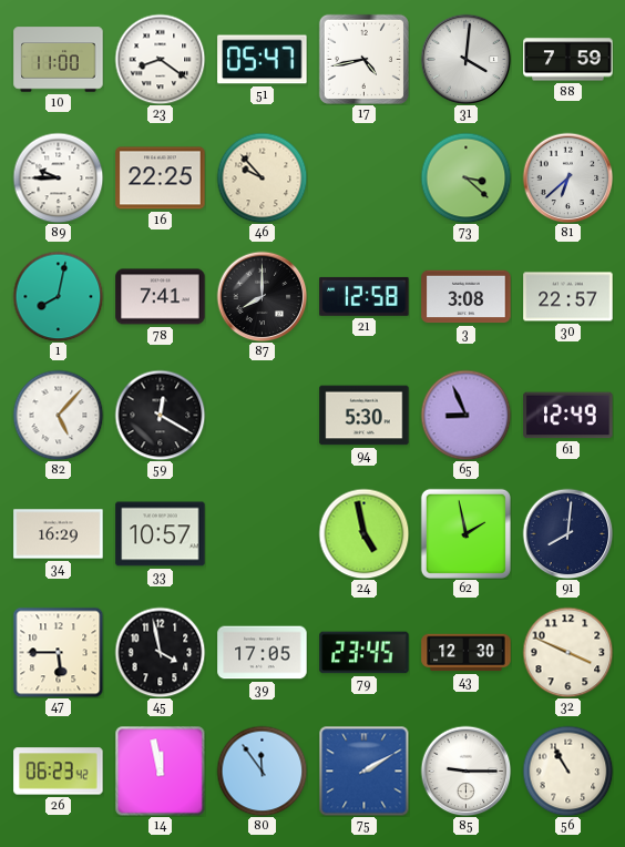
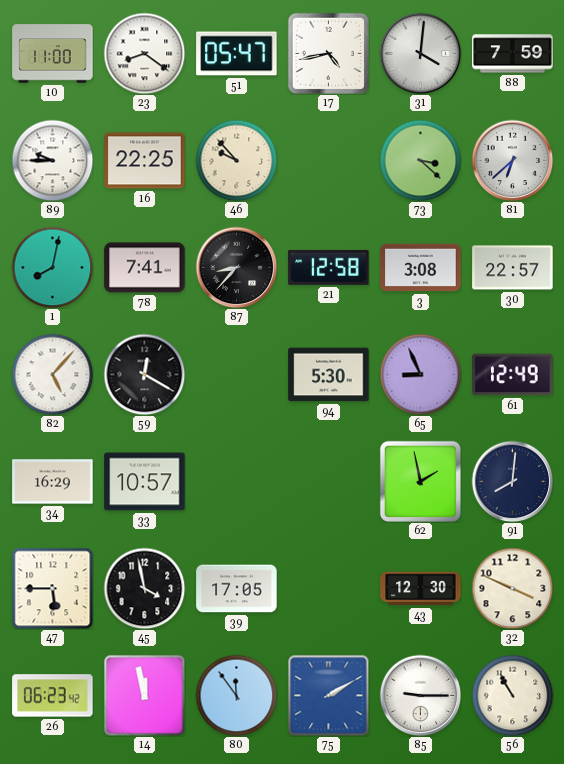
87: 8:00 -> 8:37
24: 4:58 -> none
79: 23:45 -> none
